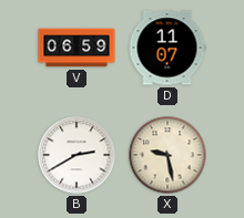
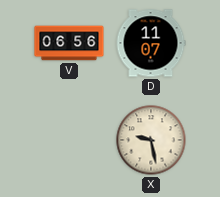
V: 06:59 -> 06:56
B: 2:40 -> none
